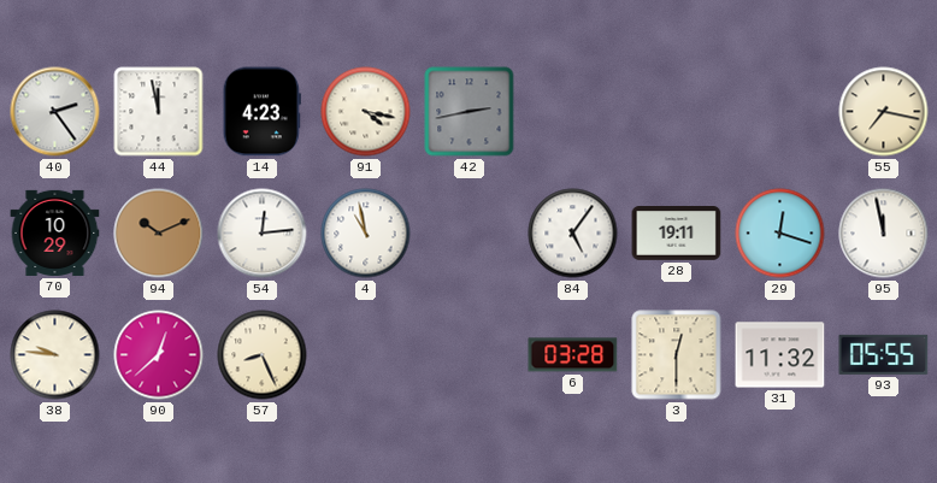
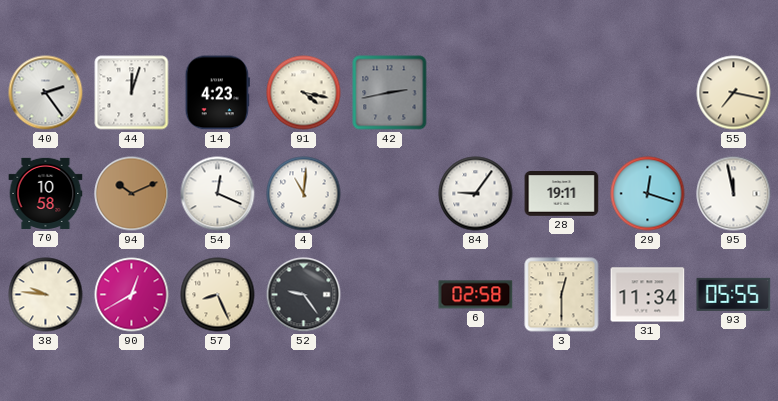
44: 11:58 -> 12:03
70: 10:29 -> 10:58
54: 12:14 -> 12:19
4: 10:58 -> 11:01
84: 5:06 -> 9:06
90: 12:38 -> 12:40
52: none -> 9:24
6: 03:28 -> 02:58
31: 11:32 -> 11:34
